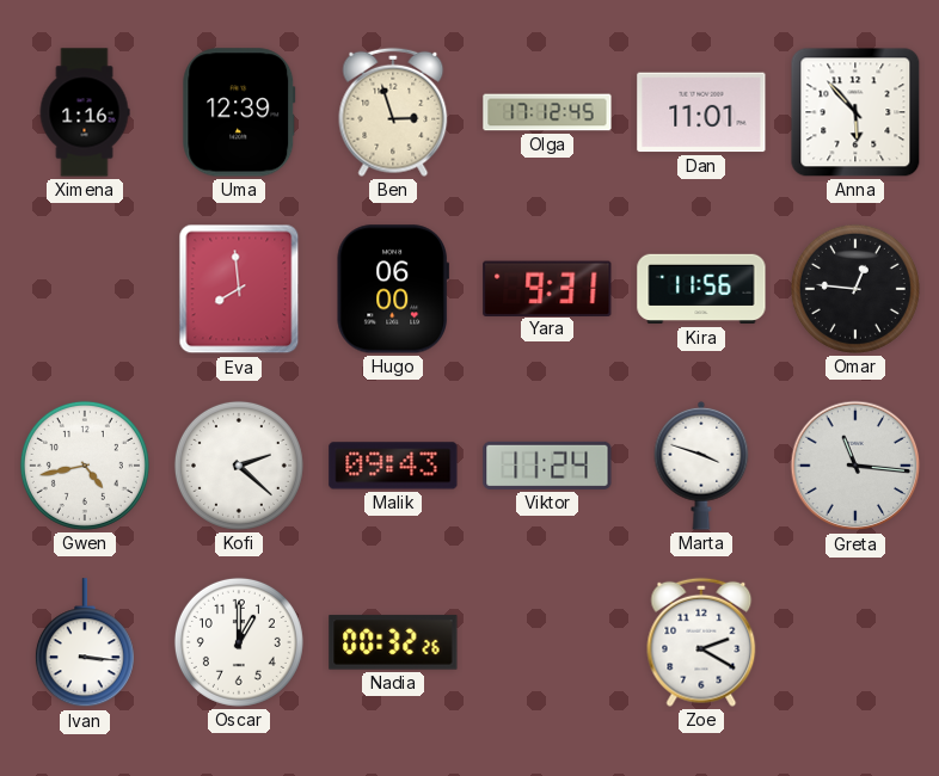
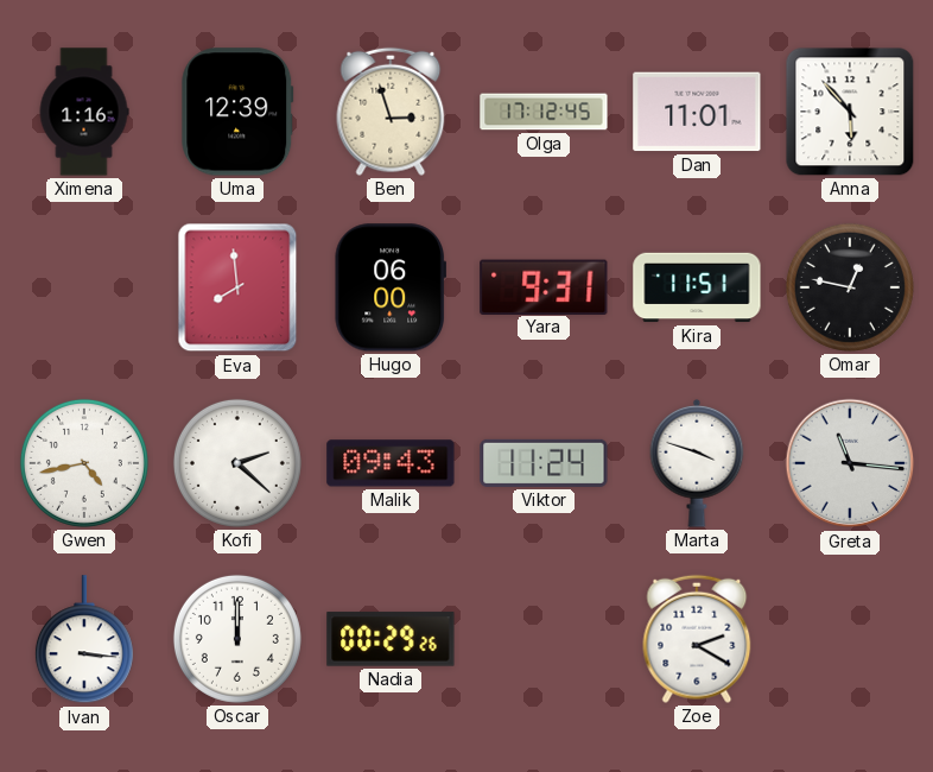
Kira: 11:56 -> 11:51
Omar: 12:46 -> 12:47
Oscar: 1:00 -> 12:00
Nadia: 00:32 -> 00:29
